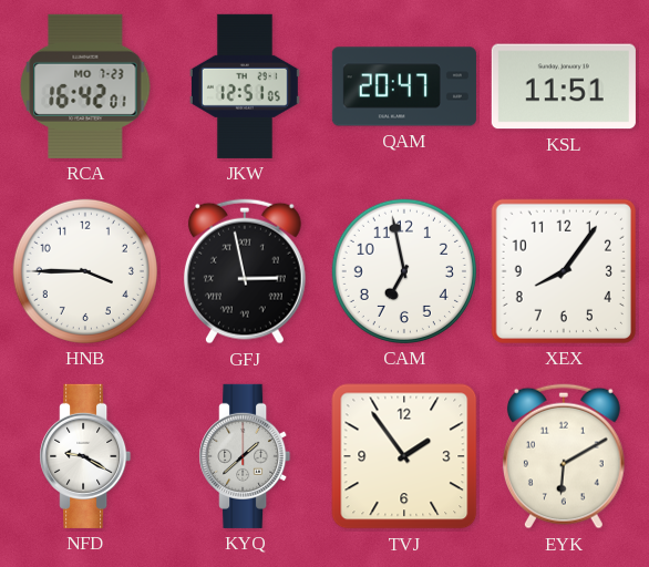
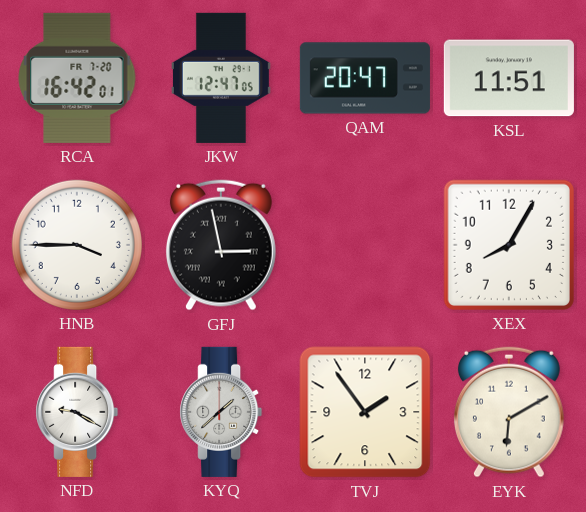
RCA date: MO 7-23 -> FR 7-20
JKW: 12:51 -> 12:47
CAM: 6:58 -> none
XEX: 8:06 -> 8:05
